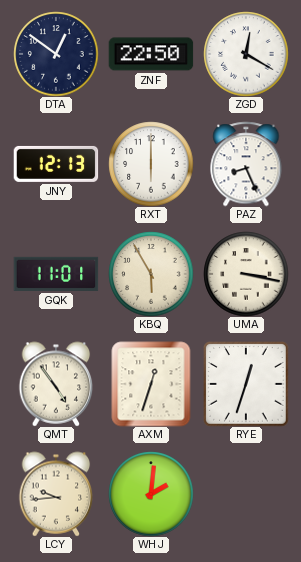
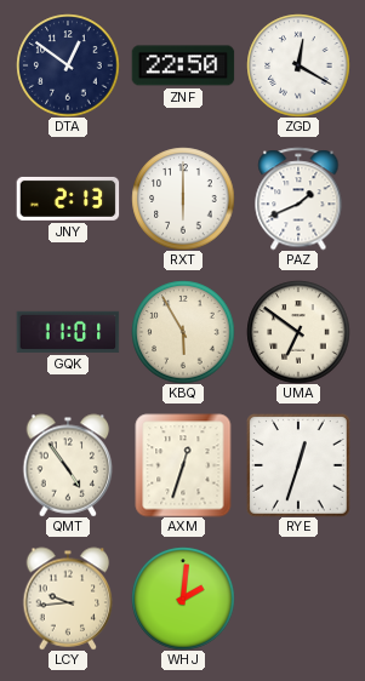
JNY: 12:13 -> 2:13
PAZ: 8:26 -> 1:41
UMA: 3:17 -> 6:51
